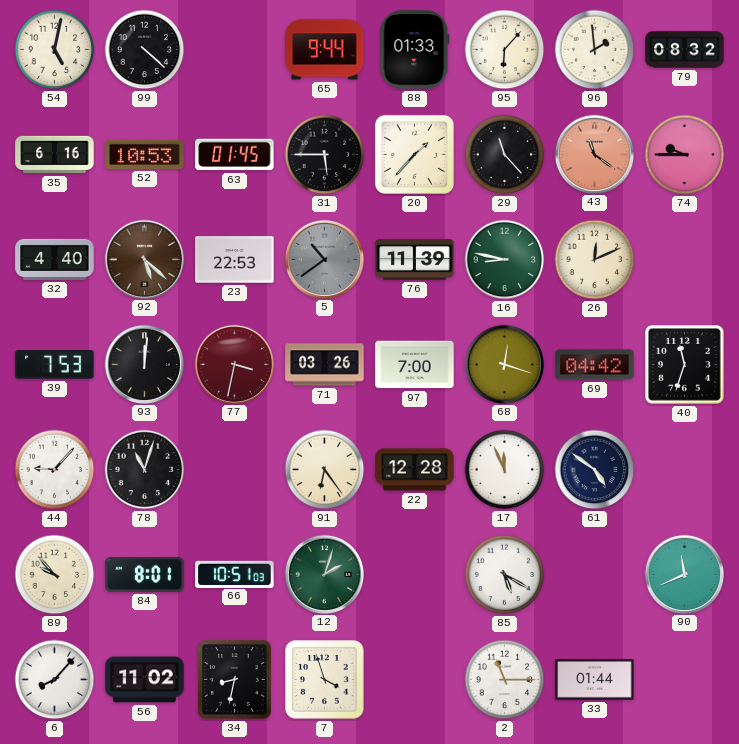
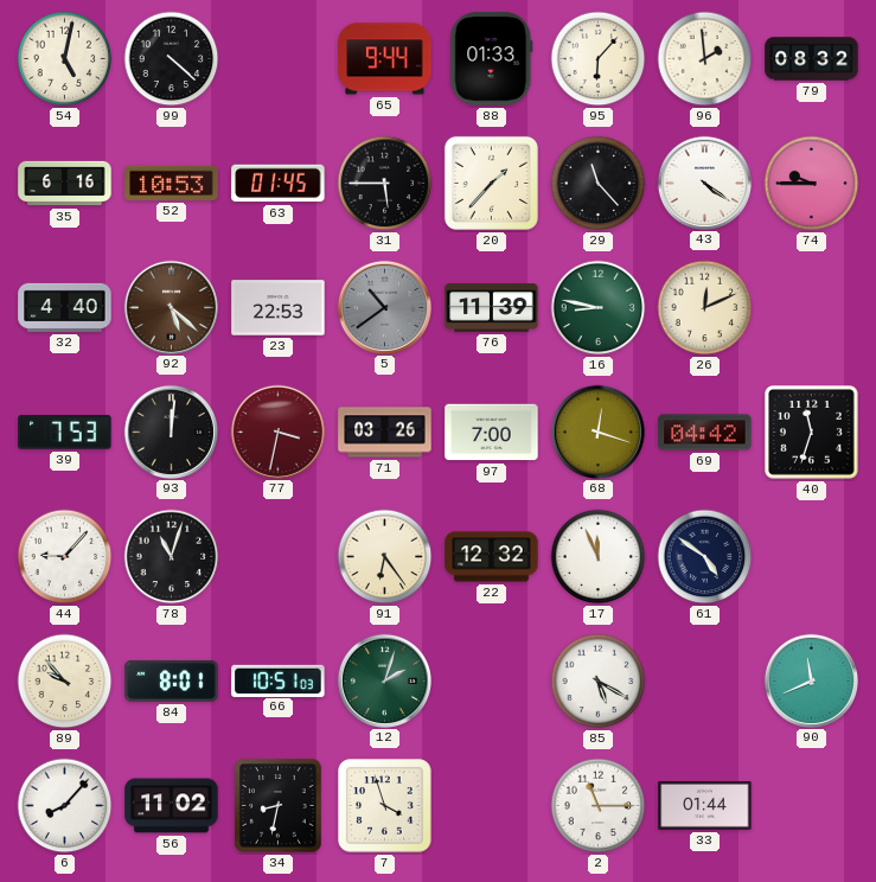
43: 11:21 -> 4:21
43 dial: salmon -> white
22: 12:28 -> 12:32
